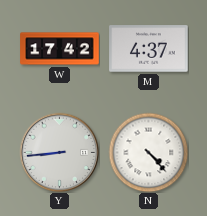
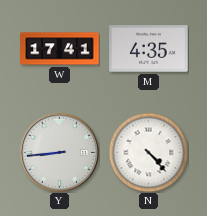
W: 17:42 -> 17:41
M: 4:37 -> 4:35
